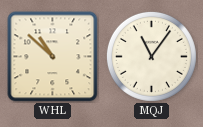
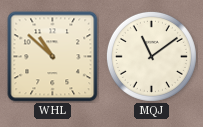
MQJ: 11:06 -> 11:09
